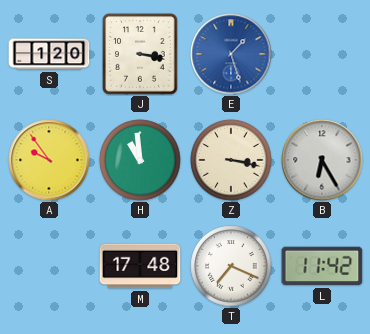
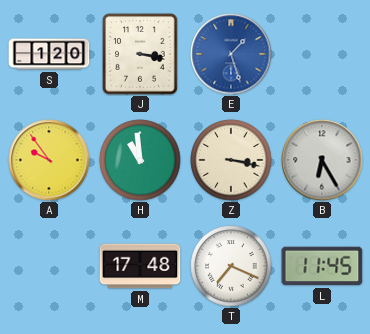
L: 11:42 -> 11:45
